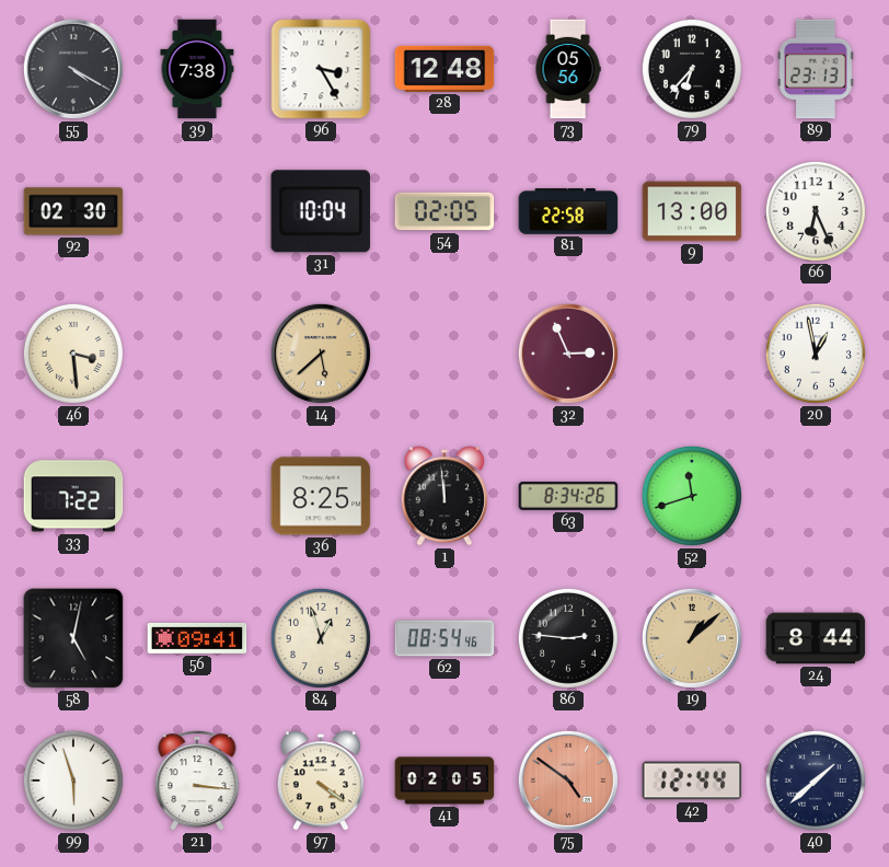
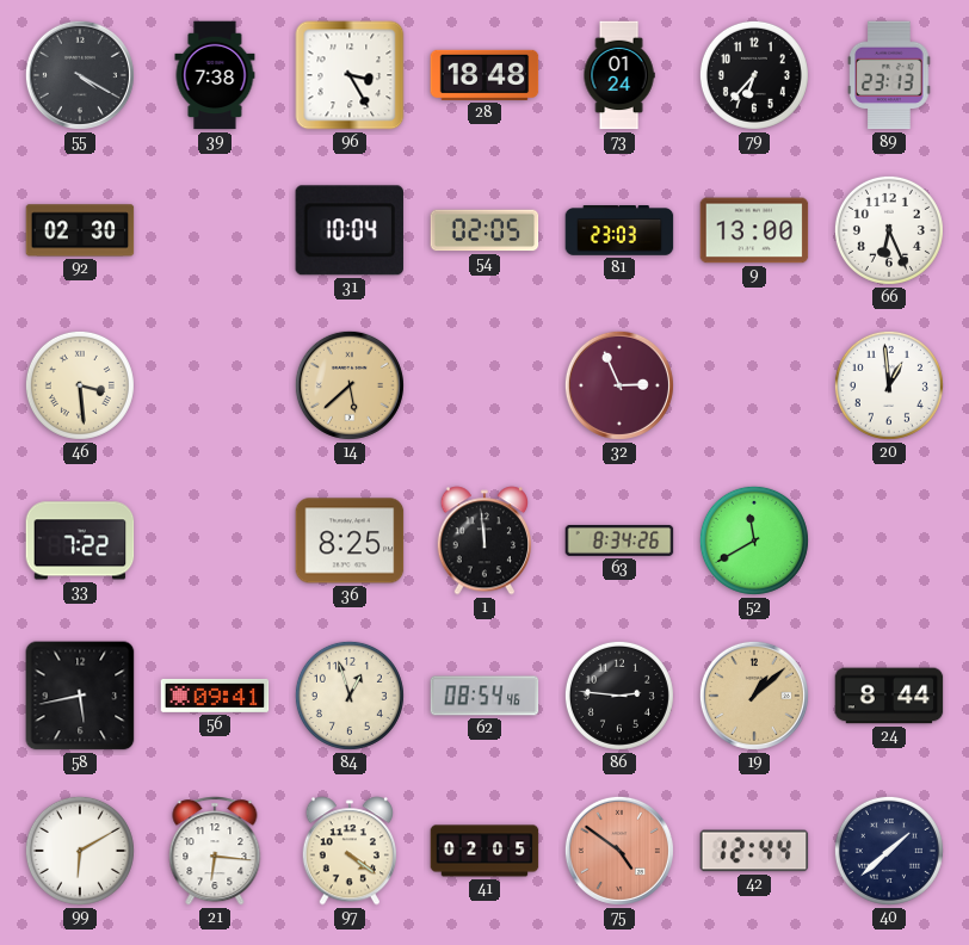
28: 12:48 -> 18:48
73: 05:56 -> 01:24
81: 22:58 -> 23:03
20: 12:58 -> 12:59
52: 11:42 -> 11:40
58: 5:02 -> 5:43
99: 5:57 -> 6:10
21: 3:16 -> 6:16
